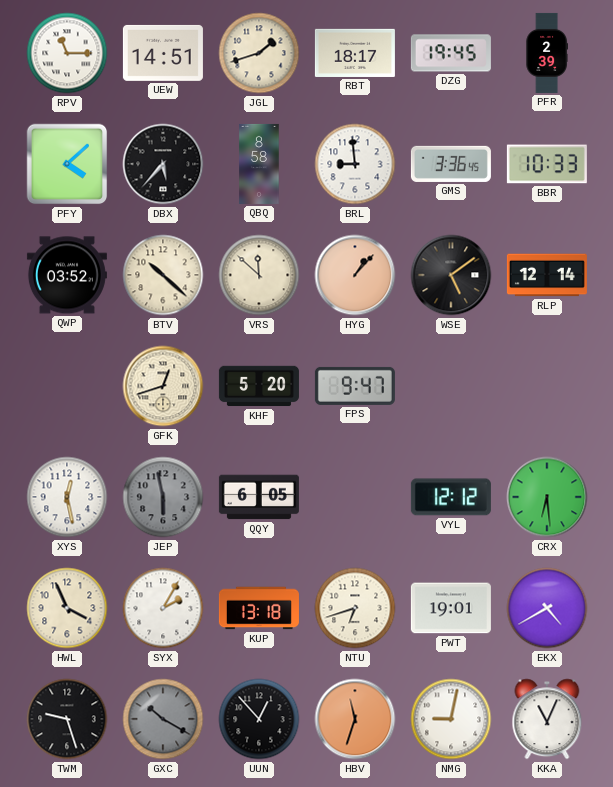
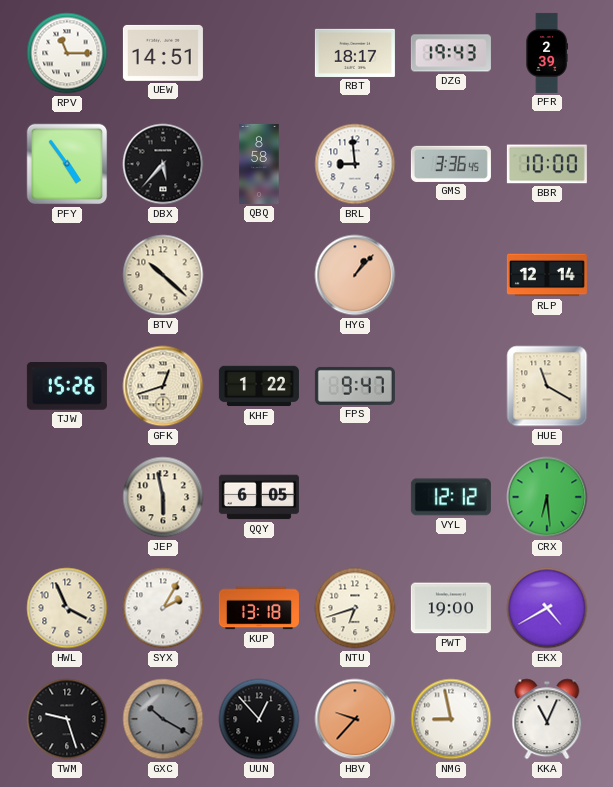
JGL: 1:42 -> none
DZG: 19:45 -> 19:43
PFY: 4:08 -> 4:54
BBR: 10:33 -> 10:00
QWP: 03:52 -> none
VRS: 11:52 -> none
WSE: 5:09 -> none
TJW: none -> 15:26
KHF: 5:20 -> 1:22
HUE: none -> 11:20
XYS: 12:28 -> none
JEP dial: grey -> cream
PWT: 19:01 -> 19:00
HBV: 11:33 -> 9:37
NMG: 9:02 -> 8:58
